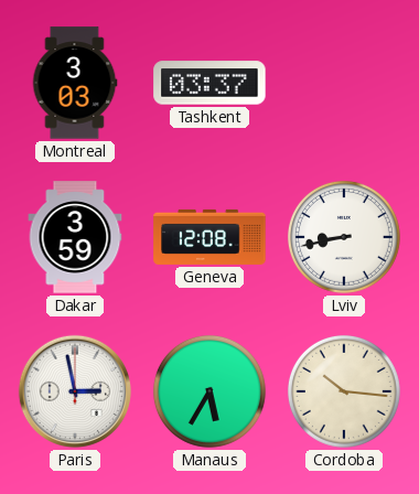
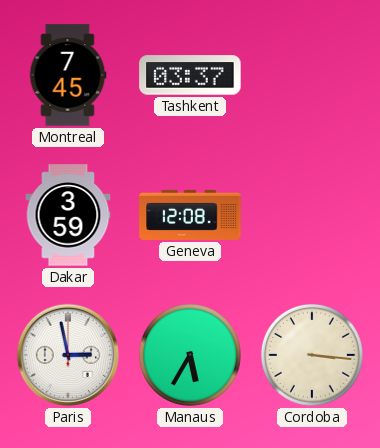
Montreal: 3:03 -> 7:45
Lviv: 8:43 -> none
Cordoba: 10:16 -> 3:16
